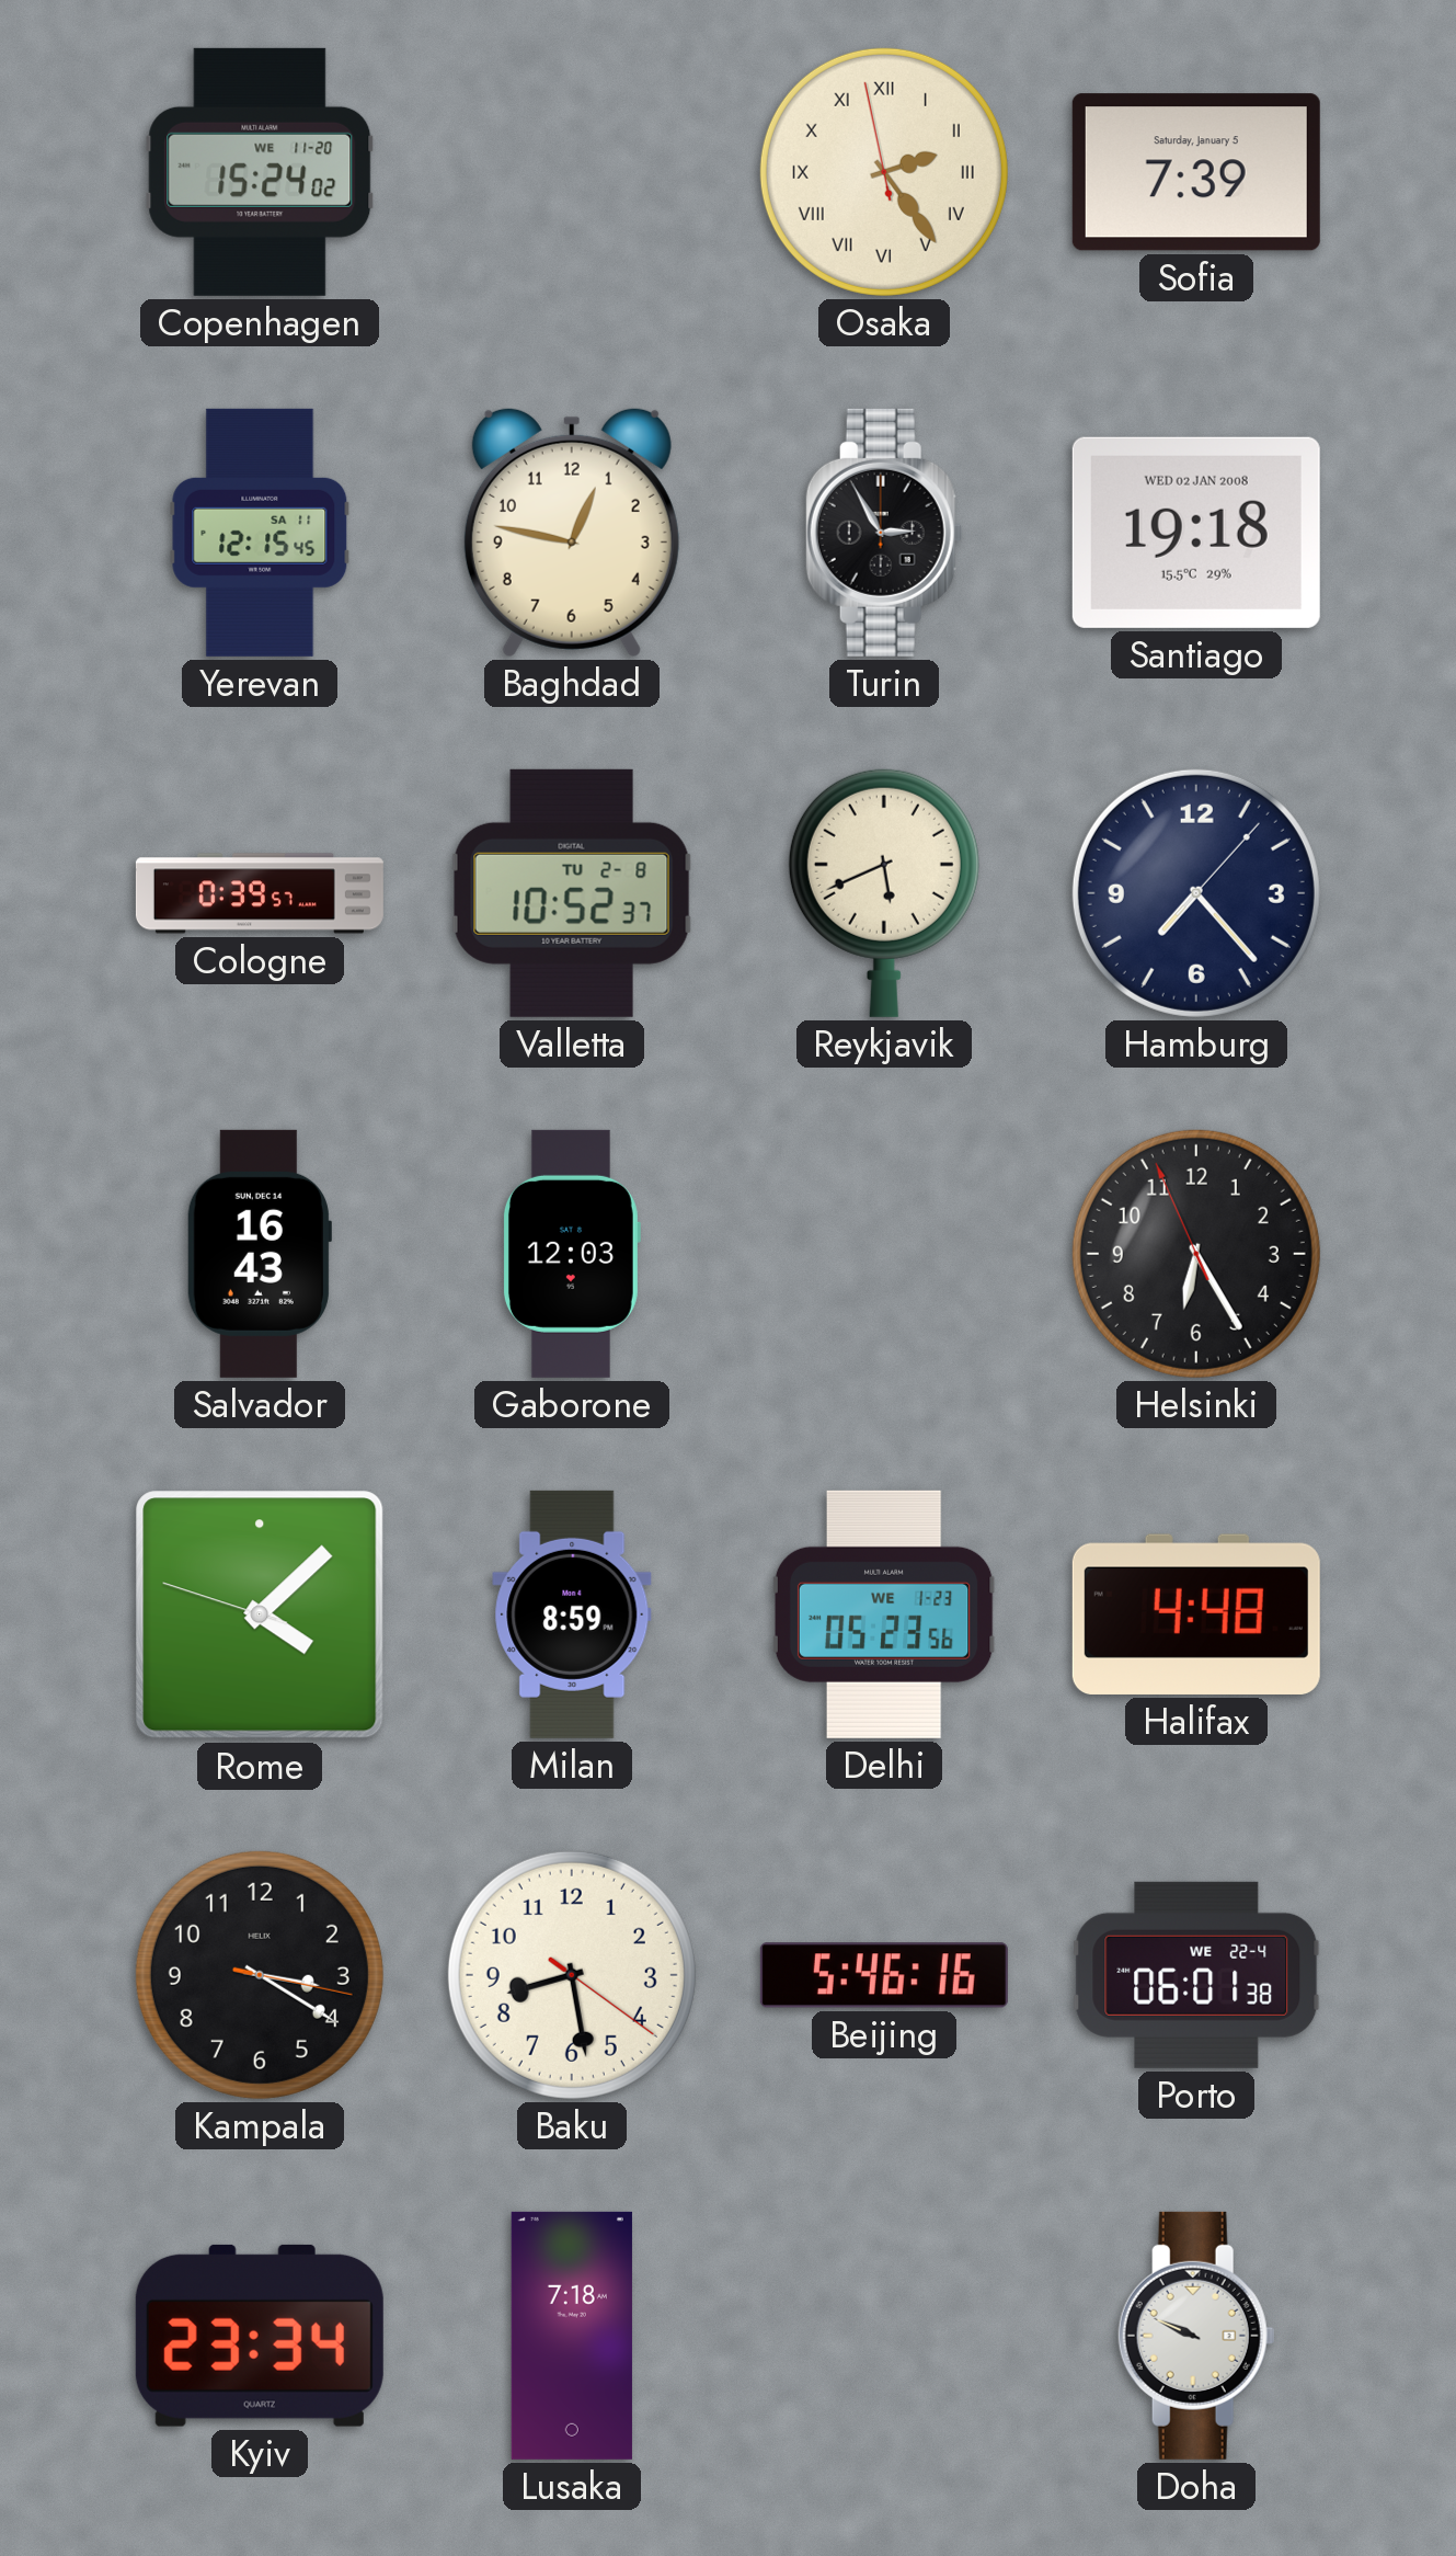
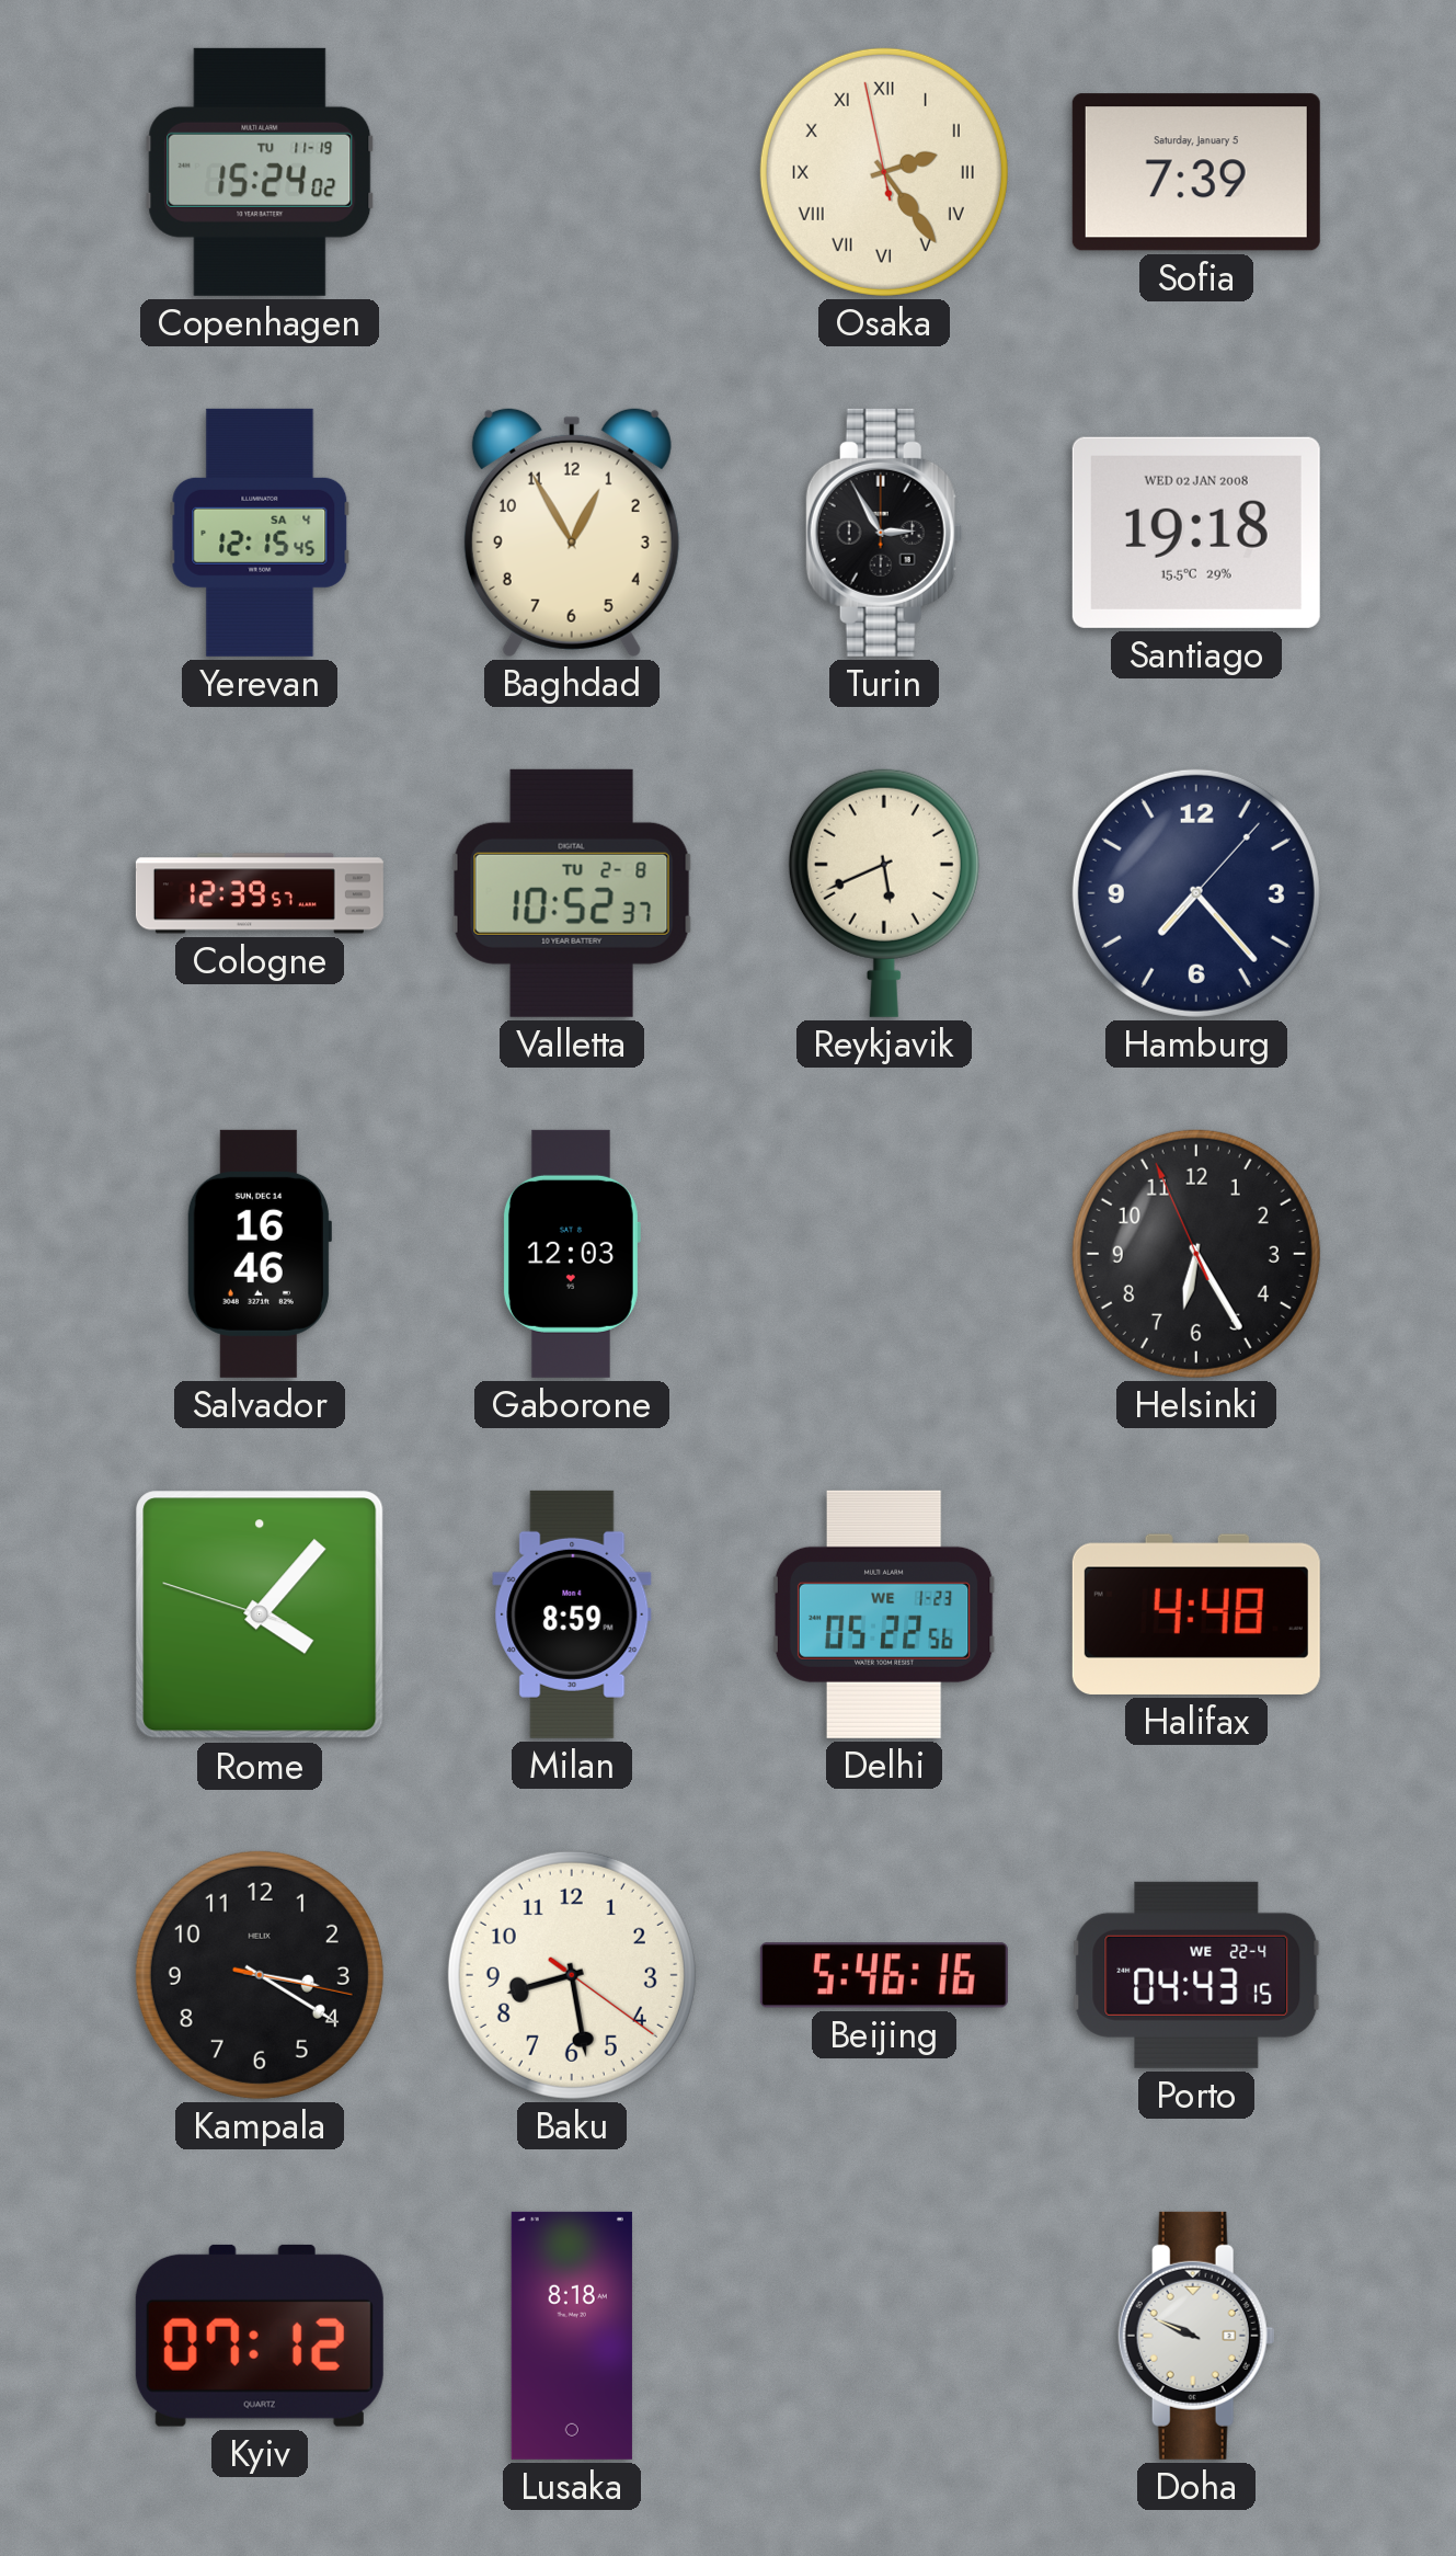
Copenhagen date: WE 11-20 -> TU 11-19
Yerevan date: SA 11 -> SA 4
Baghdad: 12:47 -> 12:55
Cologne: 0:39 -> 12:39
Salvador: 16:43 -> 16:46
Rome: 4:07 -> 4:06
Delhi: 05:23 -> 05:22
Porto: 06:01 -> 04:43
Kyiv: 23:34 -> 07:12
Lusaka: 7:18 -> 8:18
